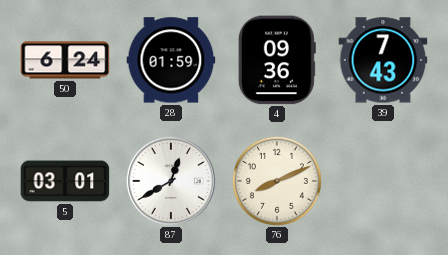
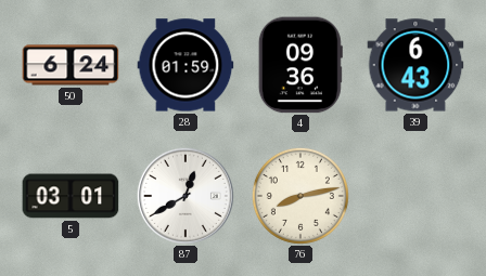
39: 7:43 -> 6:43
76: 8:11 -> 8:13
